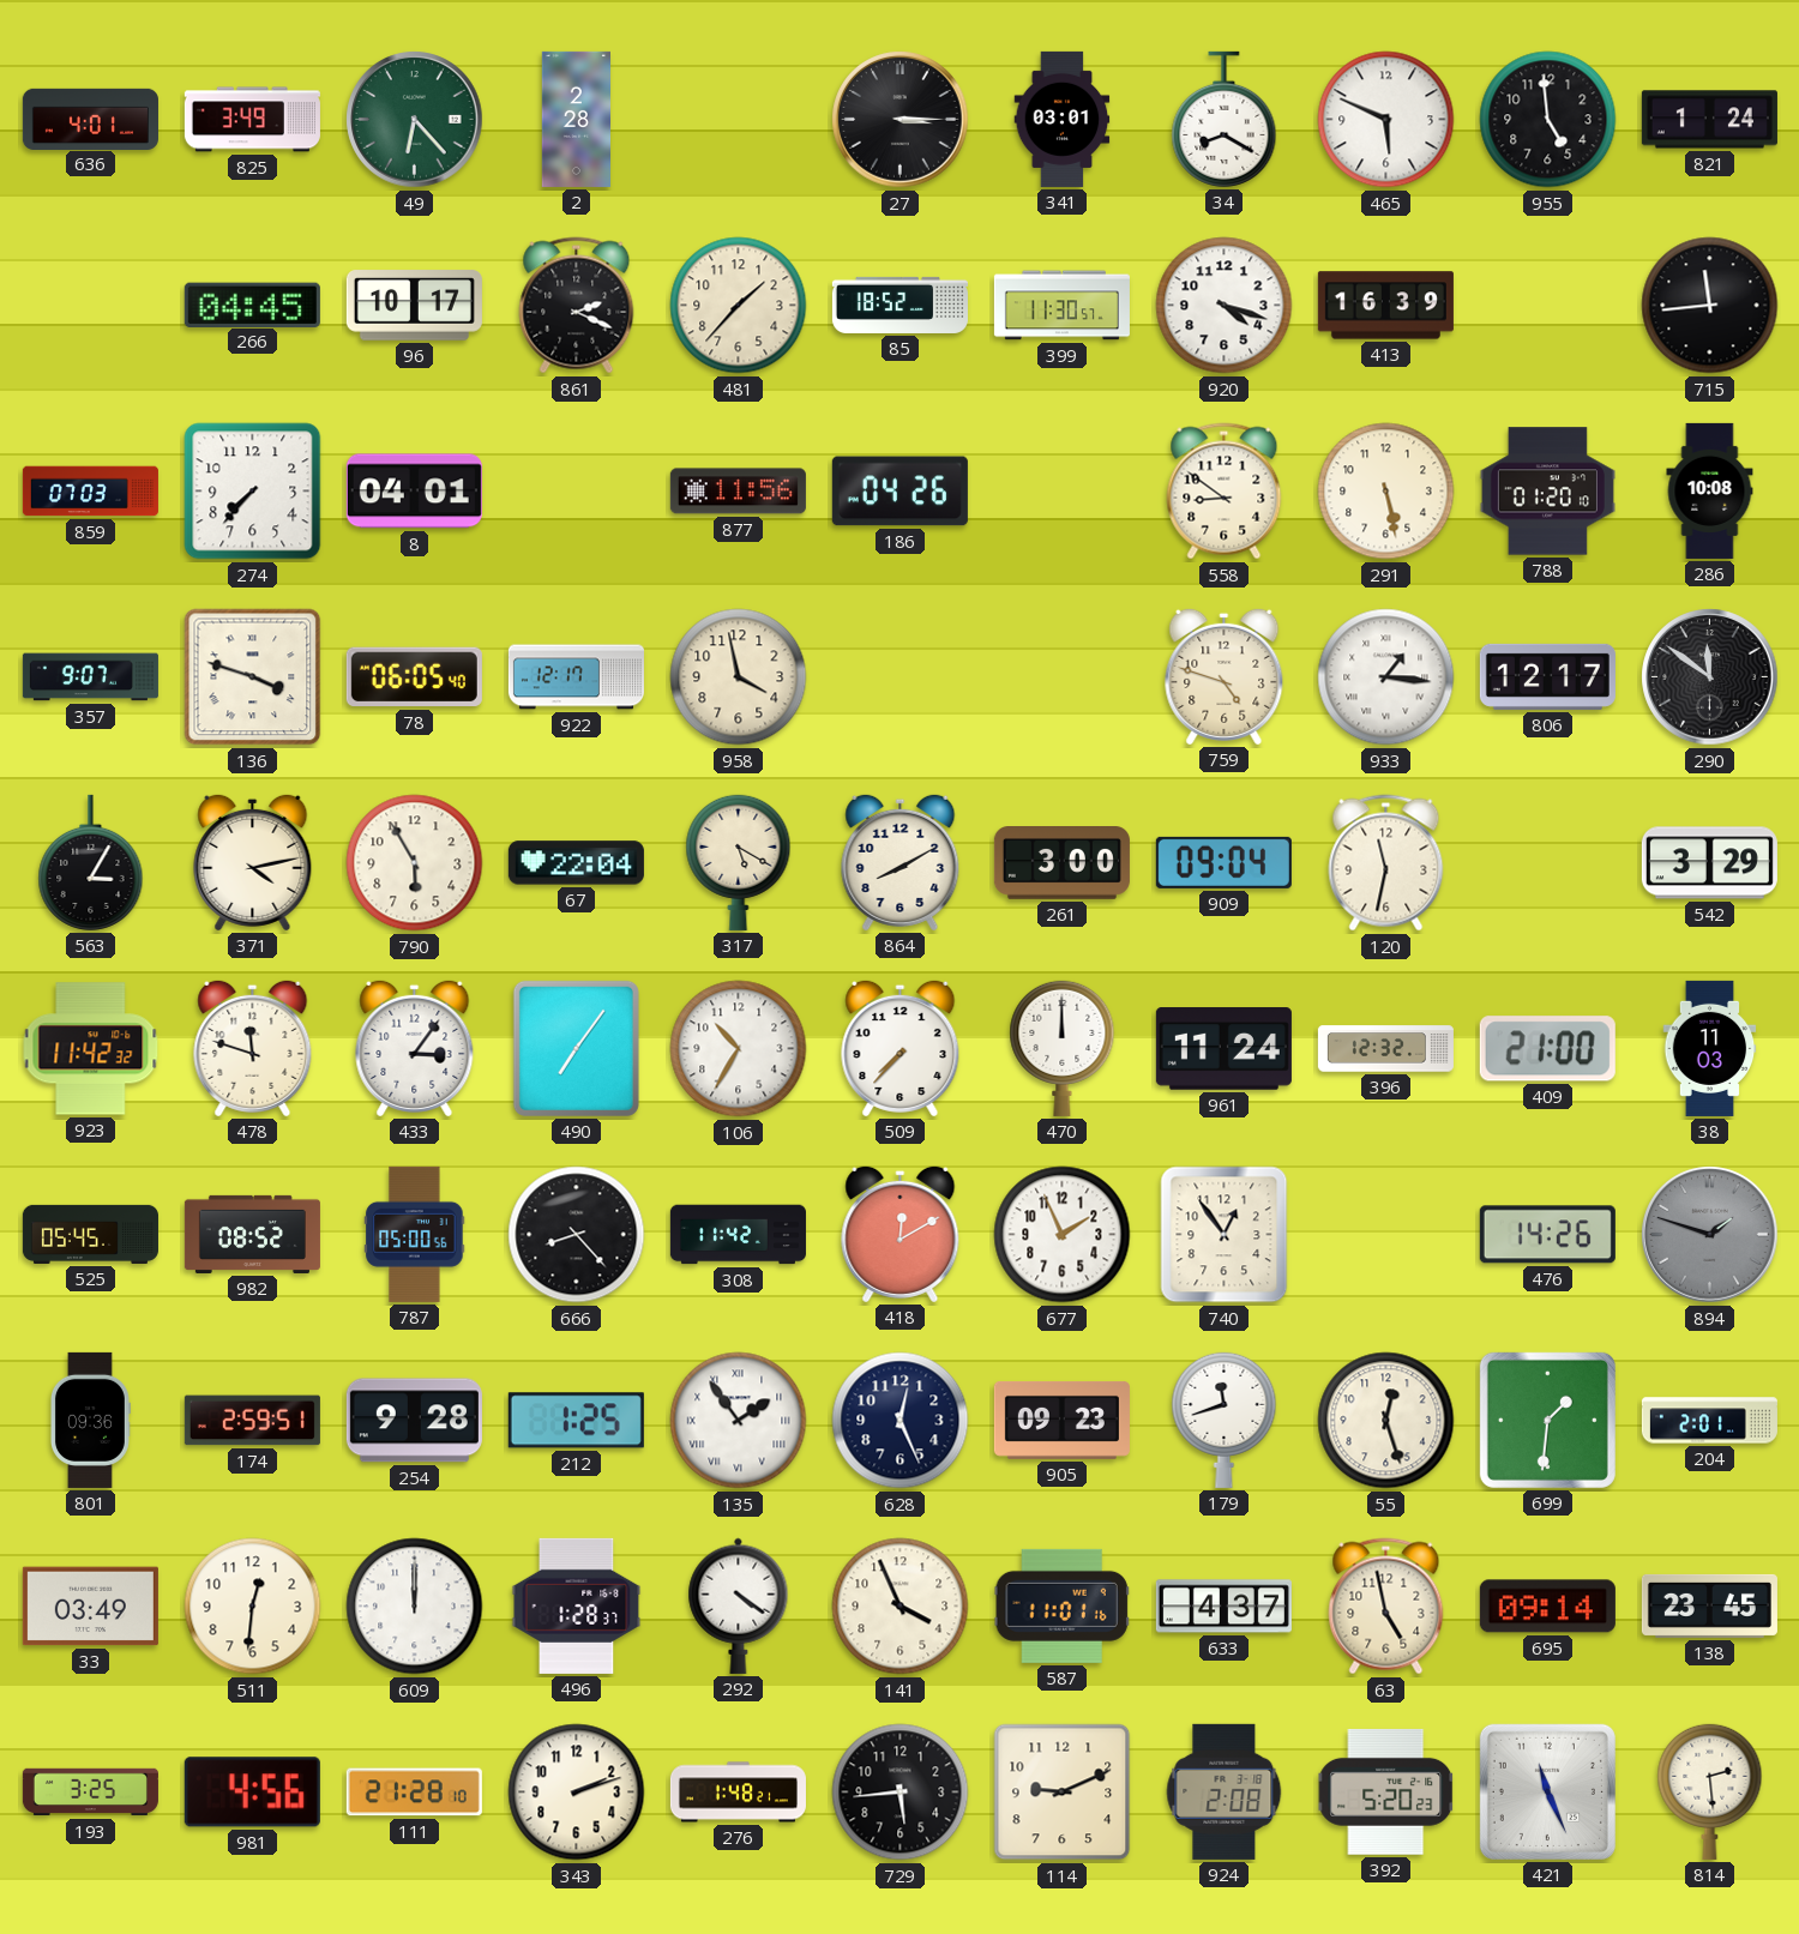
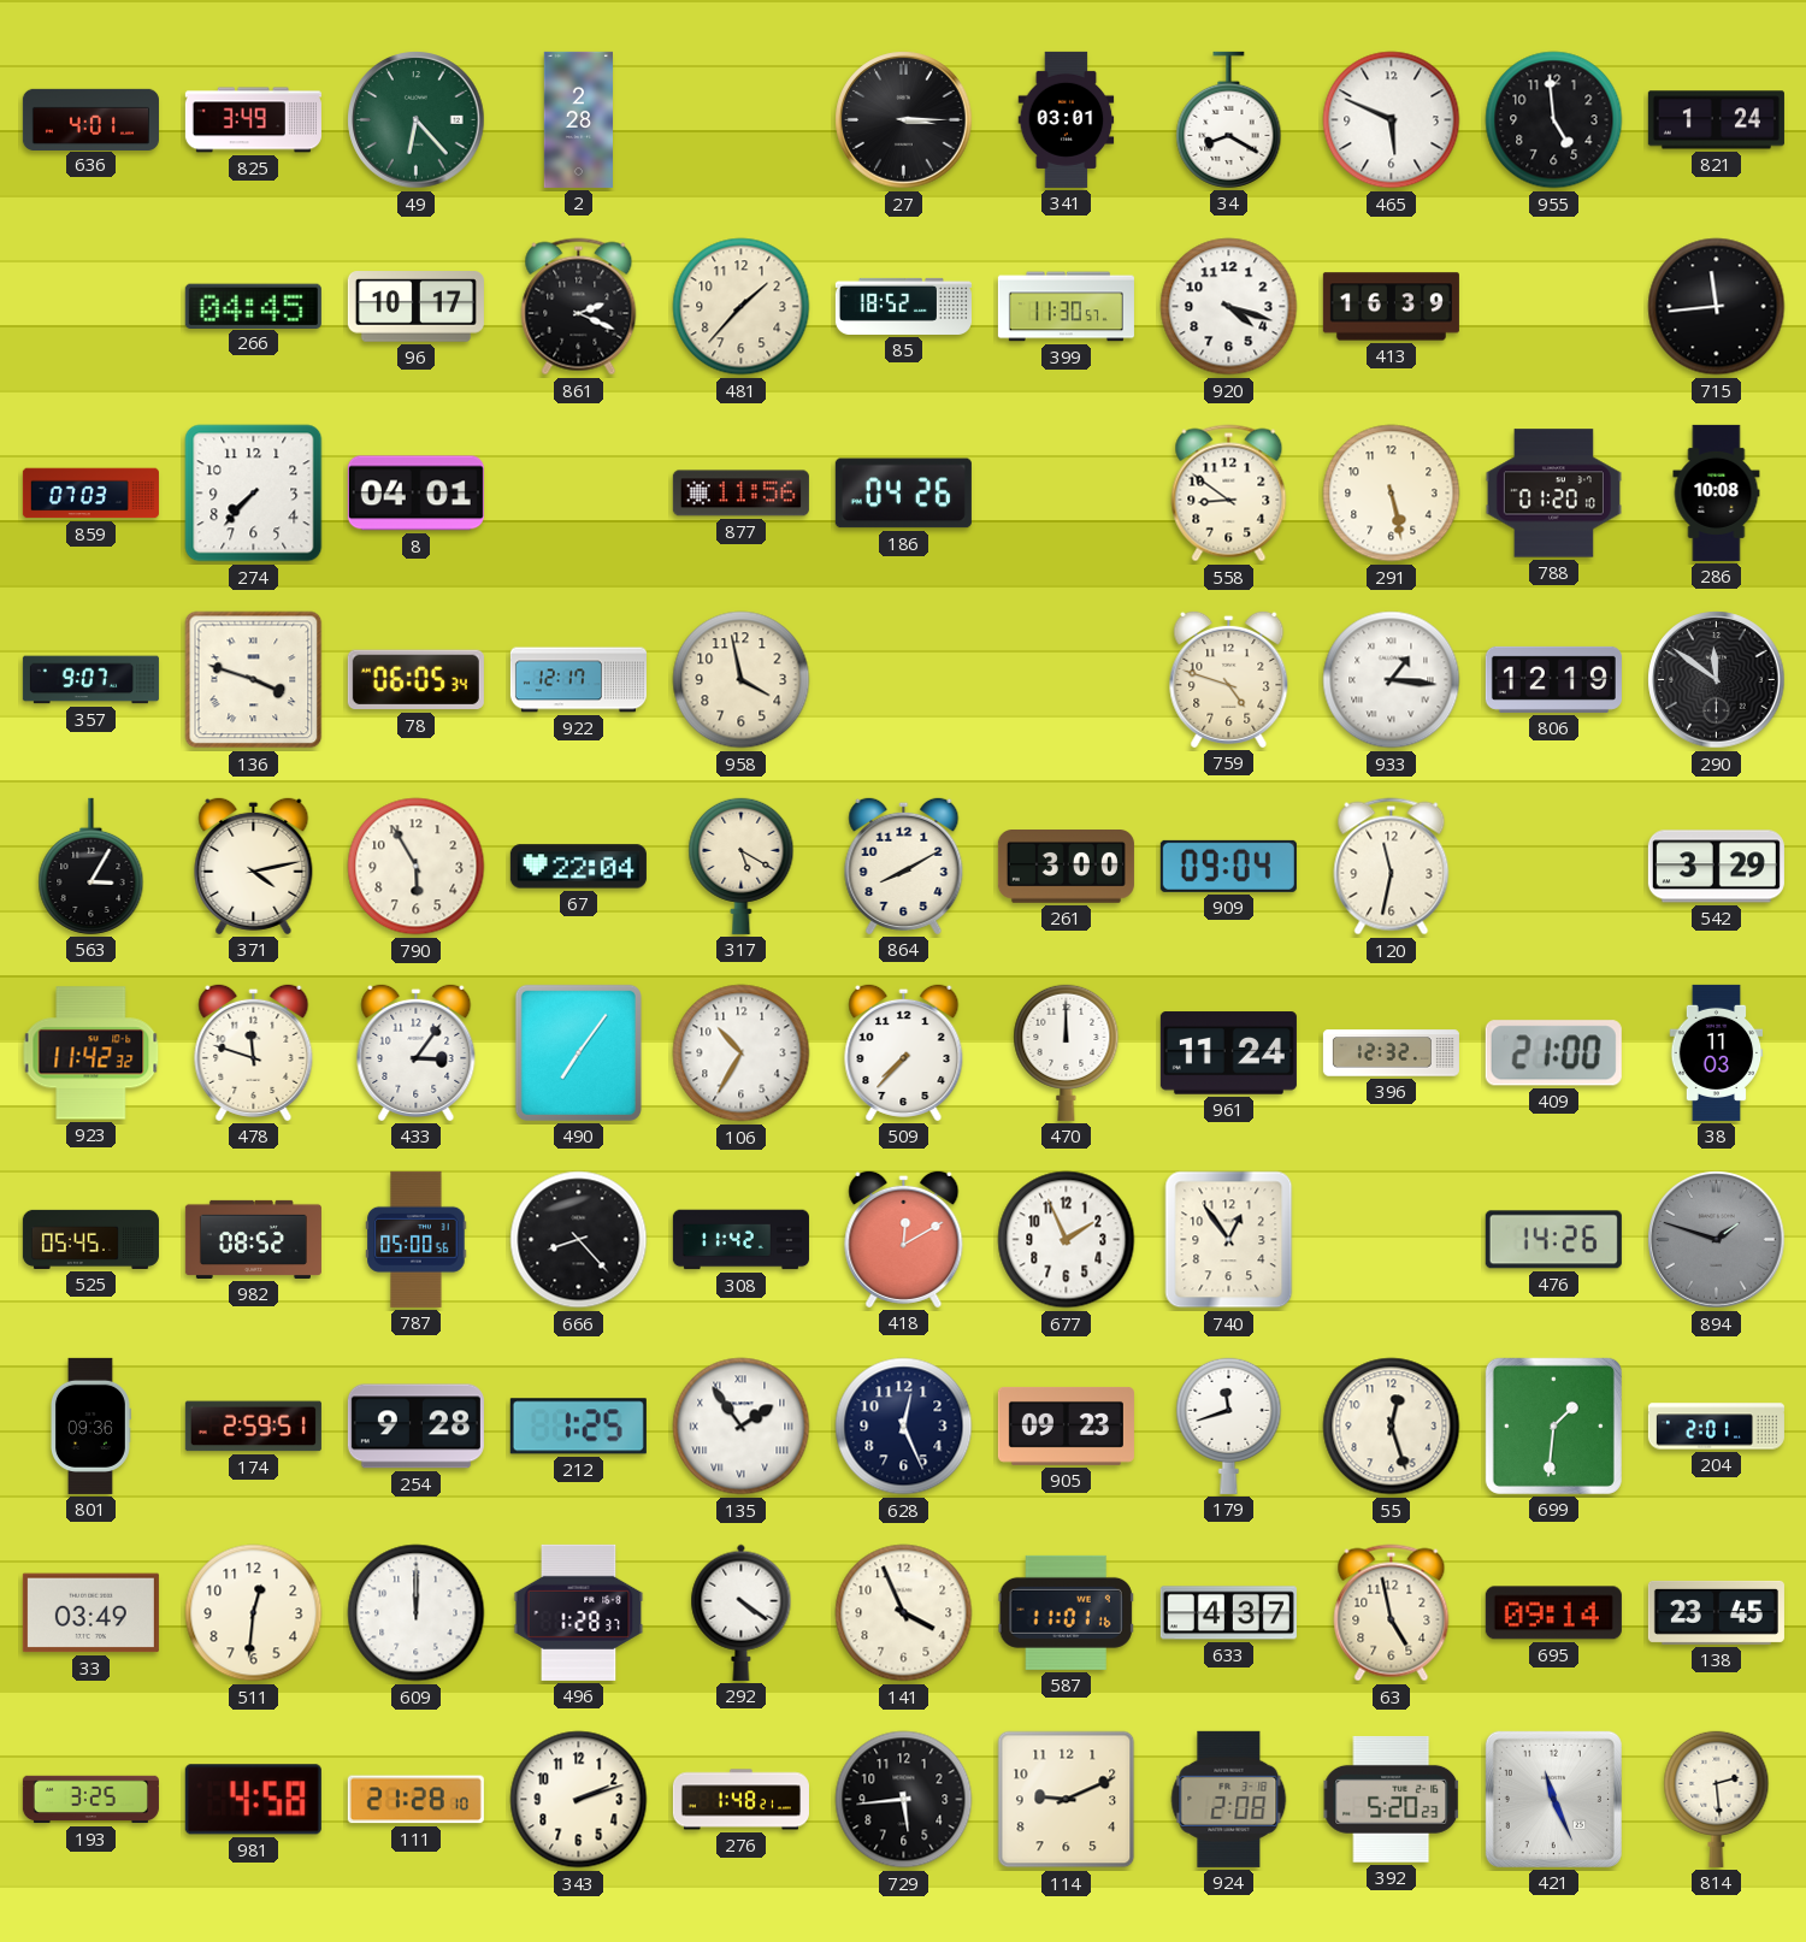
78: 06:05:40 -> 06:05:34
806: 12:17 -> 12:19
981: 4:56 -> 4:58
